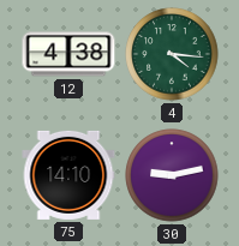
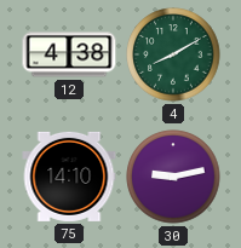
4: 4:16 -> 8:10
